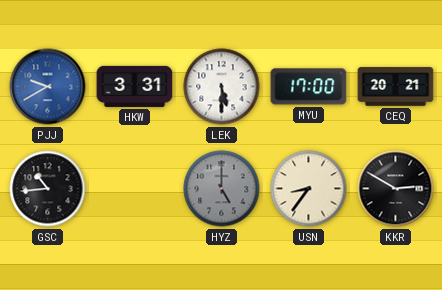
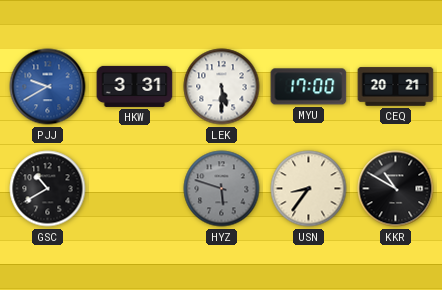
GSC: 10:44 -> 10:40
HYZ: 5:00 -> 5:48
KKR: 2:50 -> 10:50
